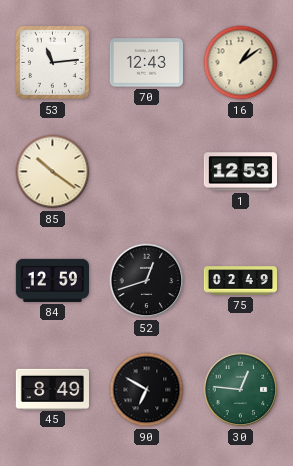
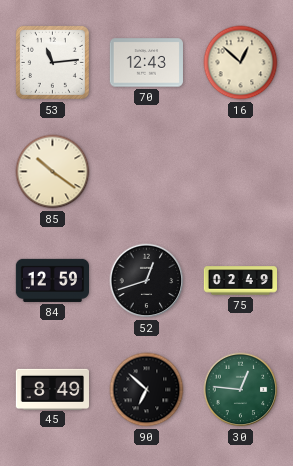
16: 1:09 -> 12:52
1: 12:53 -> none
90: 6:50 -> 6:52
